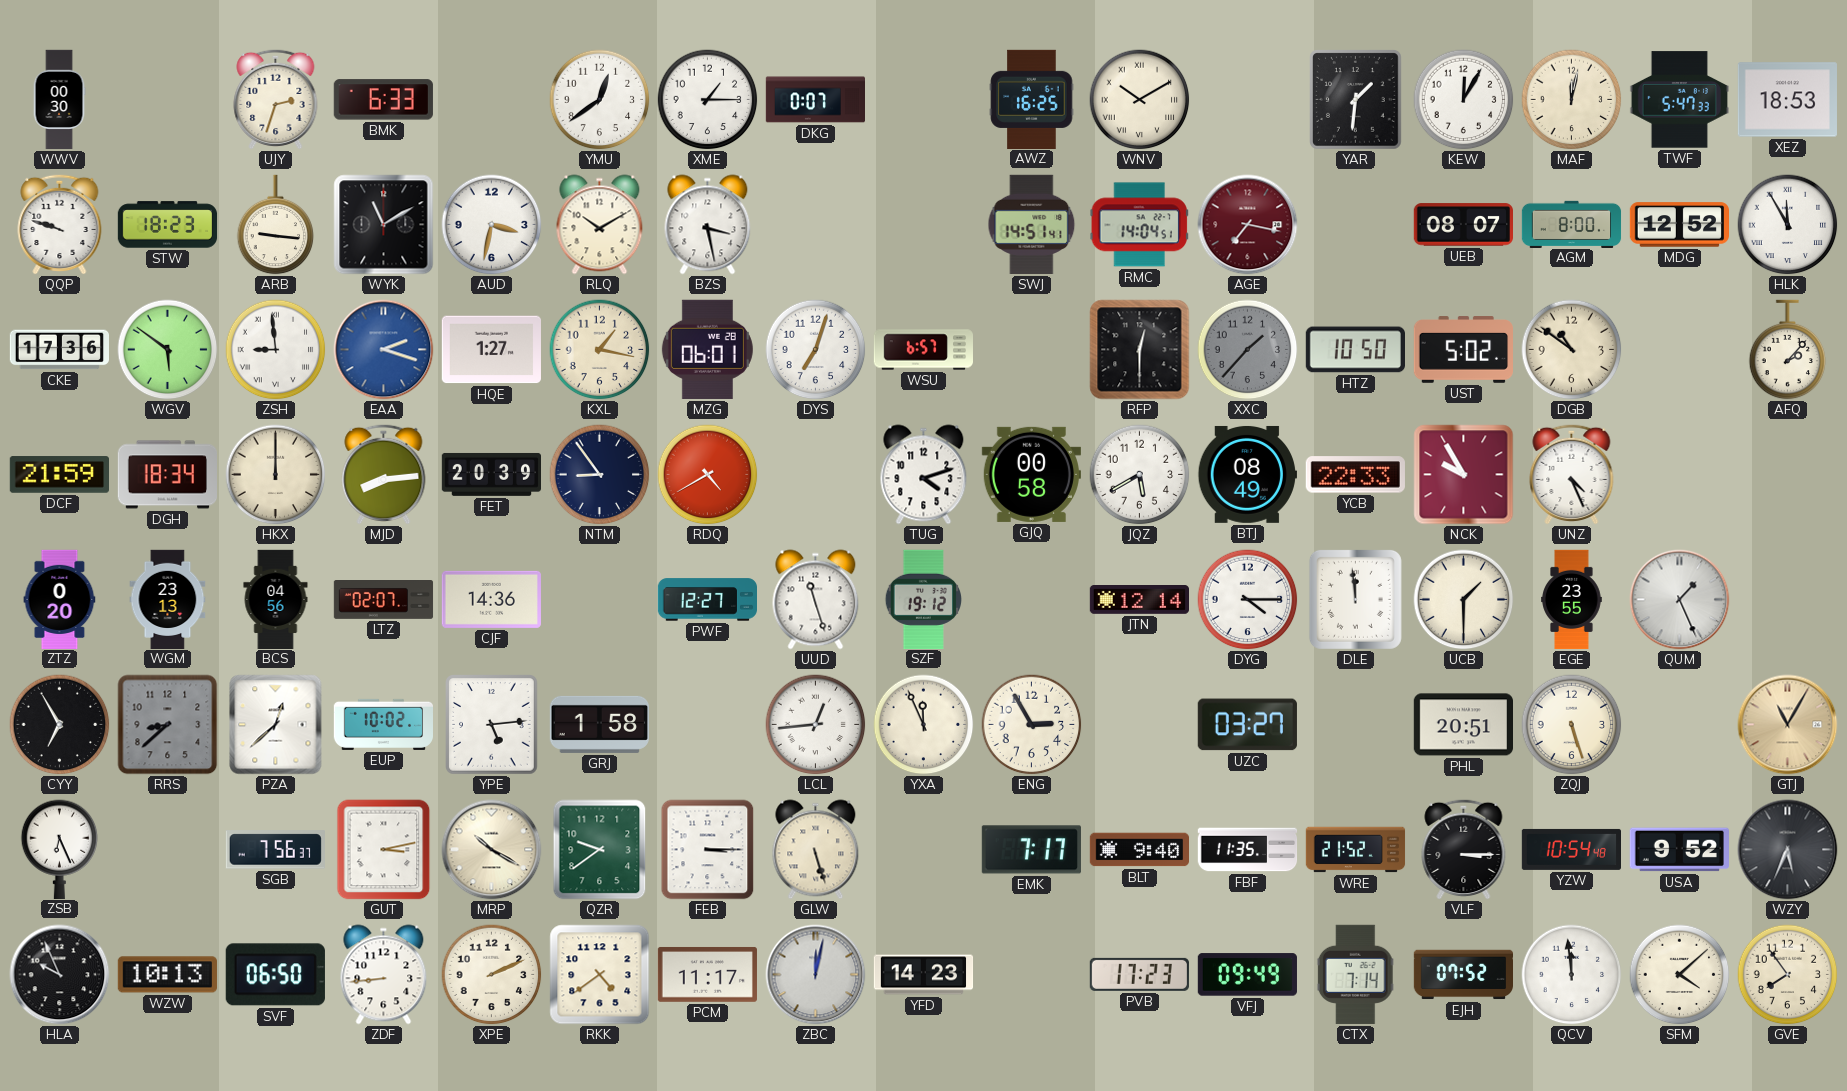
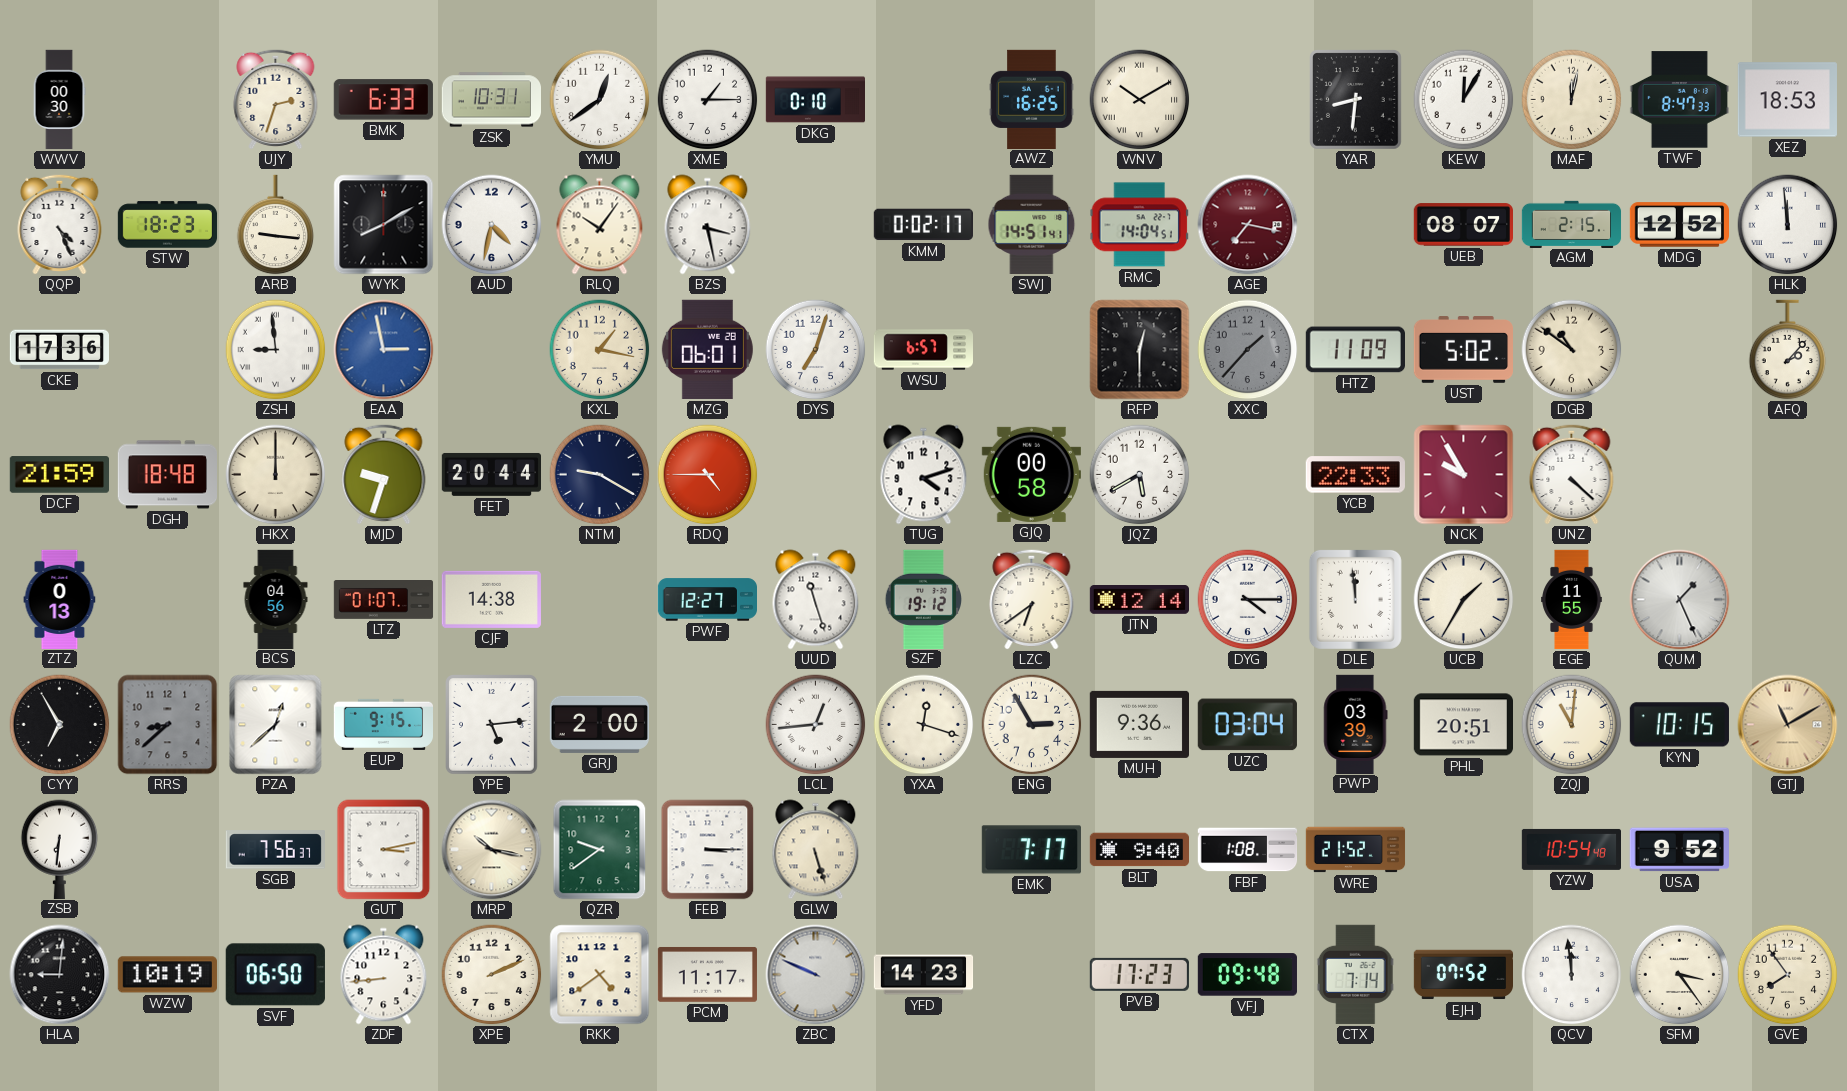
ZSK: none -> 10:31
DKG: 0:07 -> 0:10
YAR: 1:31 -> 8:31
TWF: 5:47 -> 8:47
QQP: 9:48 -> 4:26
WYK: 11:10 -> 8:10
AUD: 3:32 -> 4:32
RLQ: 10:10 -> 10:06
KMM: none -> 0:02
AGM: 8:00 -> 2:15
HLK: 11:55 -> 11:59
WGV: 5:51 -> none
EAA: 2:18 -> 2:58
HQE: 1:27 -> none
HTZ: 10:50 -> 11:09
DGH: 18:34 -> 18:48
MJD: 8:14 -> 9:33
FET: 20:39 -> 20:44
NTM: 8:54 -> 9:20
RDQ: 4:40 -> 4:45
BTJ: 08:49 -> none
UNZ: 4:26 -> 4:22
ZTZ: 0:20 -> 0:13
WGM: 23:13 -> none
LTZ: 02:07 -> 01:07
CJF: 14:36 -> 14:38
LZC: none -> 6:39
UCB: 1:30 -> 1:35
EGE: 23:55 -> 11:55
EUP: 10:02 -> 9:15
GRJ: 1:58 -> 2:00
YXA: 11:56 -> 12:18
MUH: none -> 9:36
UZC: 03:27 -> 03:04
PWP: none -> 03:39
ZQJ: 5:27 -> 11:01
KYN: none -> 10:15
GTJ: 11:05 -> 11:10
ZSB: 6:26 -> 6:31
MRP: 10:20 -> 10:17
FBF: 11:35 -> 1:08
VLF: 3:15 -> none
WZY: 5:34 -> none
HLA: 9:56 -> 9:01
WZW: 10:13 -> 10:19
ZBC: 12:02 -> 9:49
VFJ: 09:49 -> 09:48
SFM: 4:08 -> 3:24
